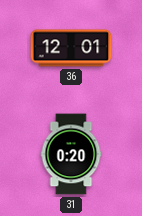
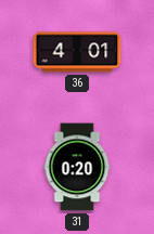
36: 12:01 -> 4:01
